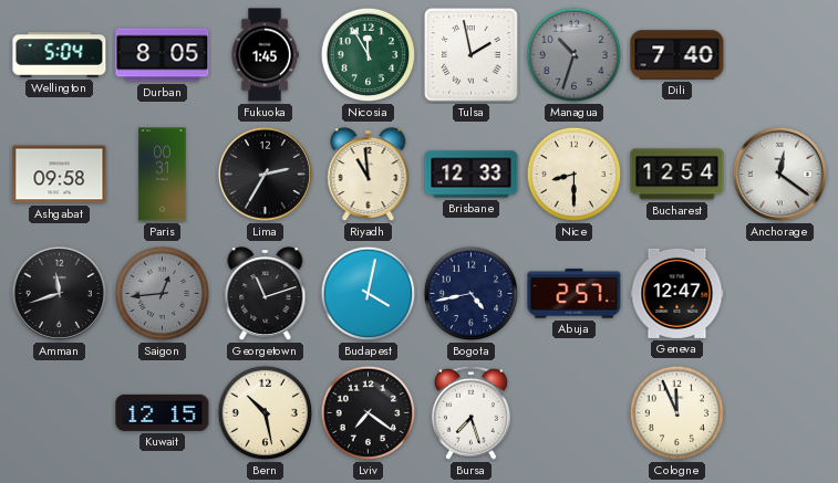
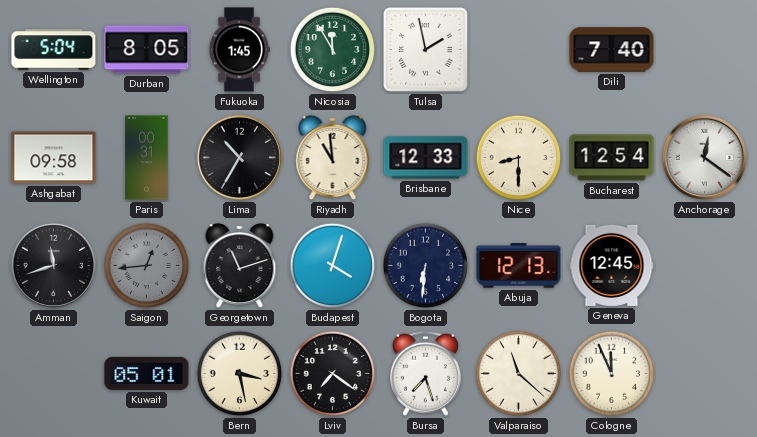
Managua: 10:33 -> none
Lima: 2:35 -> 10:35
Budapest: 4:02 -> 4:03
Bogota: 4:43 -> 6:31
Abuja: 2:57 -> 12:13
Geneva: 12:47 -> 12:45
Kuwait: 12:15 -> 05:01
Bern: 10:28 -> 3:28
Valparaiso: none -> 11:22
